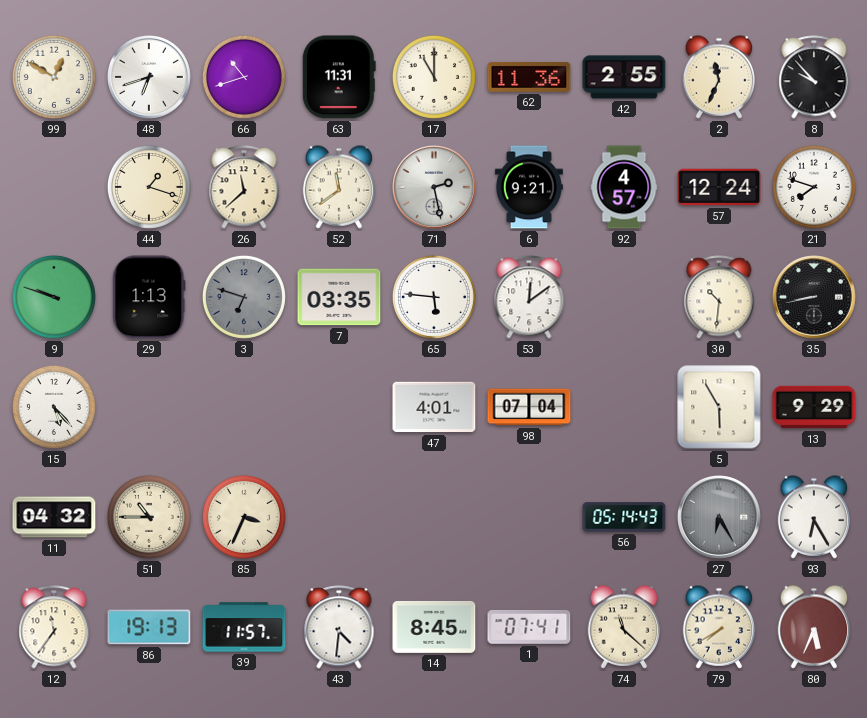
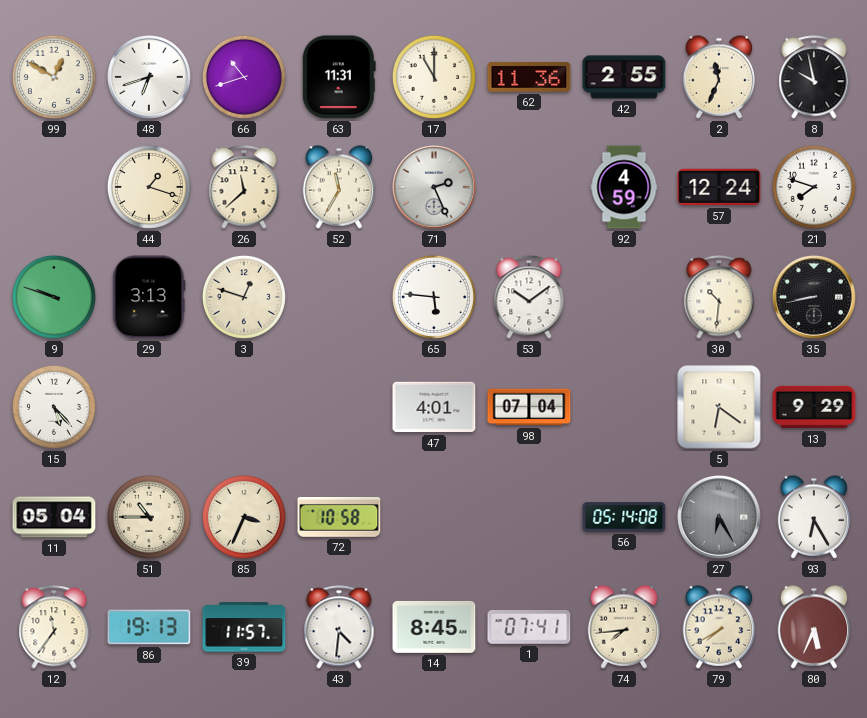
8: 9:53 -> 9:58
52: 11:39 -> 11:35
71: 2:28 -> 2:26
6: 9:21 -> none
92: 4:57 -> 4:59
29: 1:13 -> 3:13
3: 6:48 -> 12:48
3 dial: grey -> cream
7: 03:35 -> none
53: 12:09 -> 10:09
5: 5:55 -> 6:21
11: 04:32 -> 05:04
72: none -> 10:58
56: 05:14:43 -> 05:14:08
74: 11:22 -> 7:44
